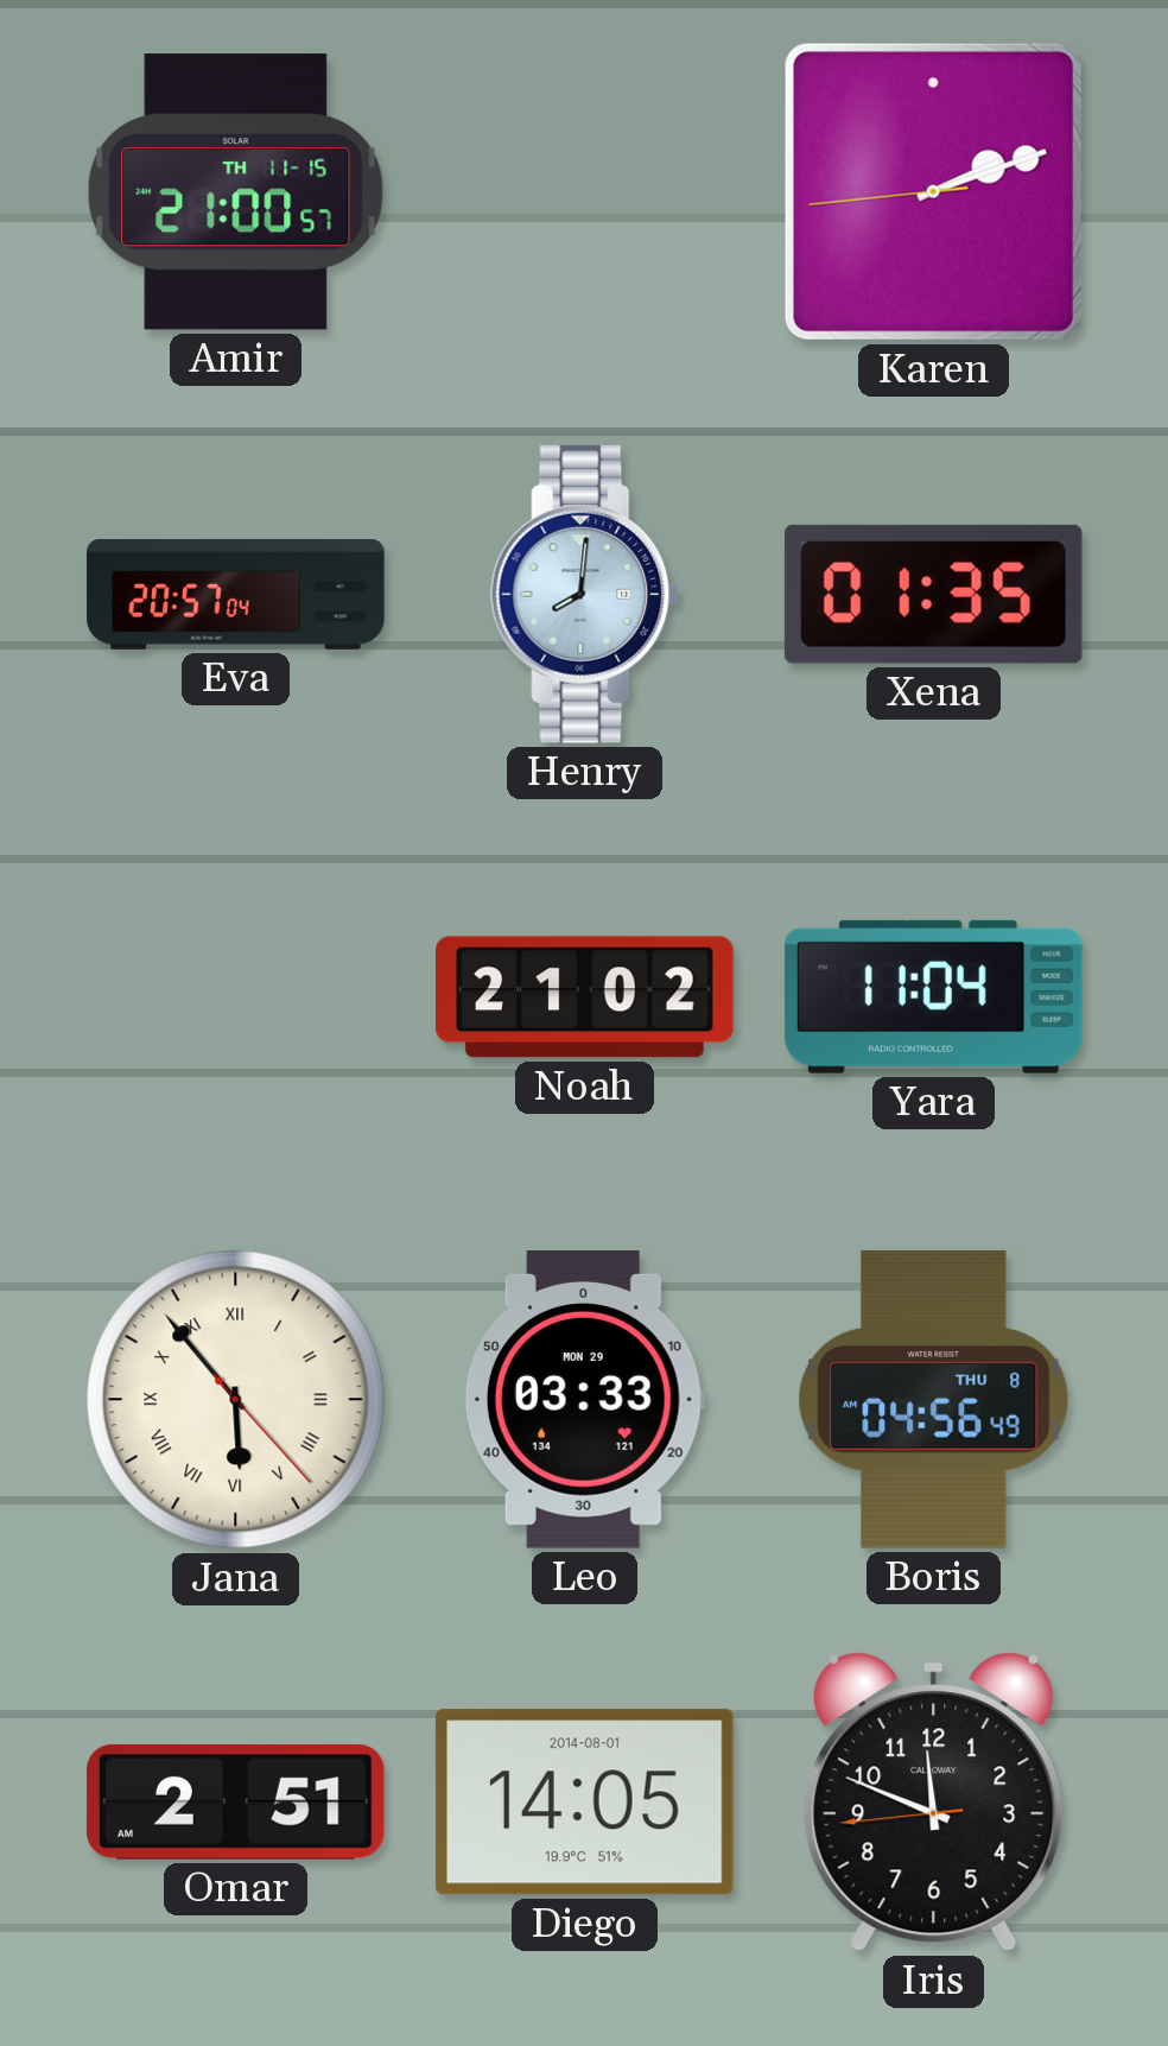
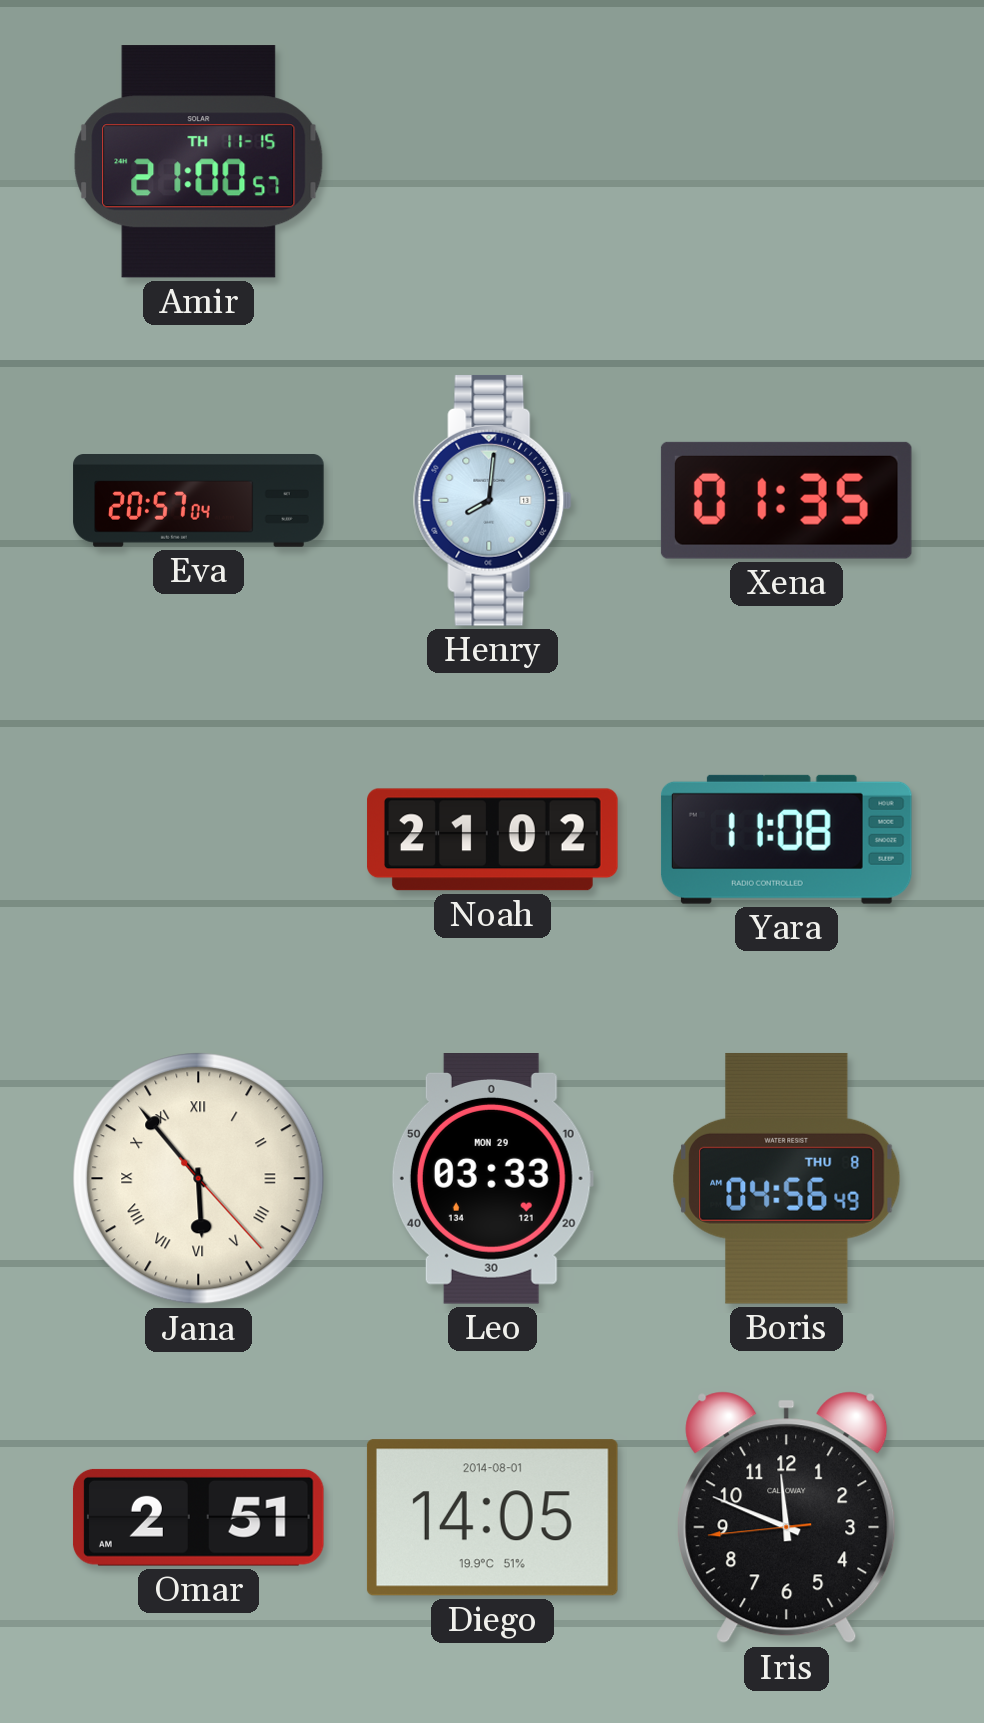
Karen: 2:11 -> none
Yara: 11:04 -> 11:08
